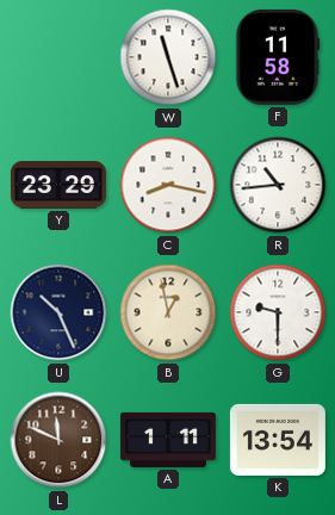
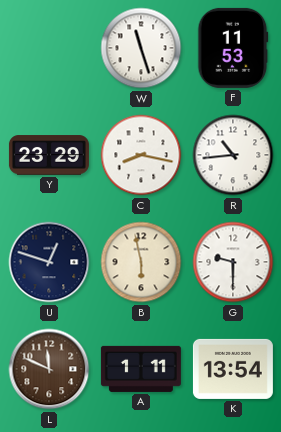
F: 11:58 -> 11:53
U: 10:26 -> 12:48
B: 12:58 -> 5:58
